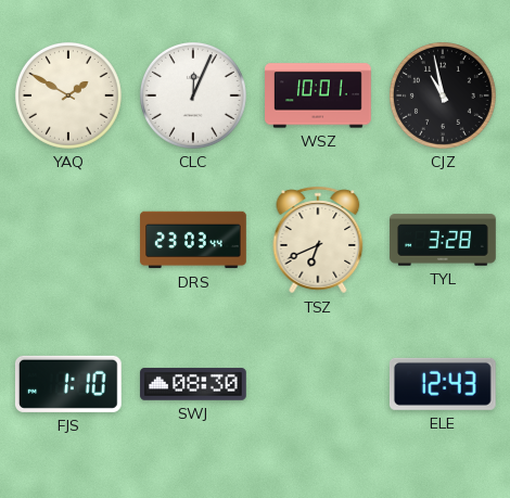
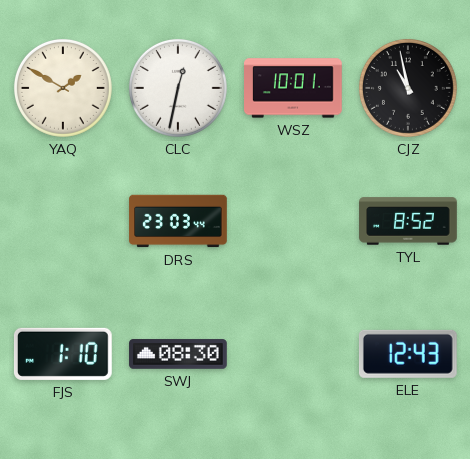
CLC: 12:04 -> 12:32
TSZ: 6:41 -> none
TYL: 3:28 -> 8:52
